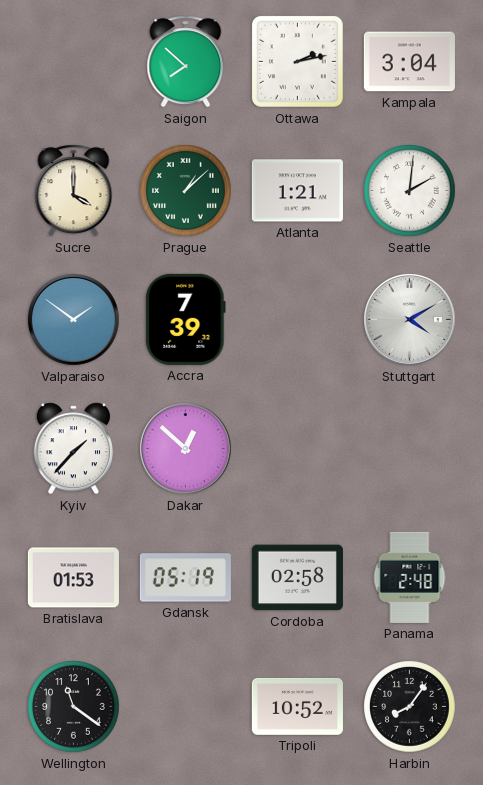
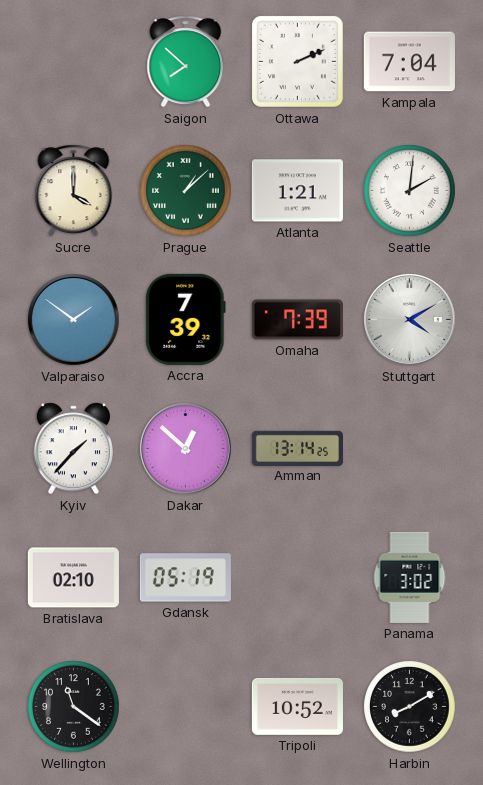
Ottawa: 2:13 -> 2:11
Kampala: 3:04 -> 7:04
Omaha: none -> 7:39
Amman: none -> 13:14
Bratislava: 01:53 -> 02:10
Cordoba: 02:58 -> none
Panama: 2:48 -> 3:02
Harbin: 8:06 -> 8:10
